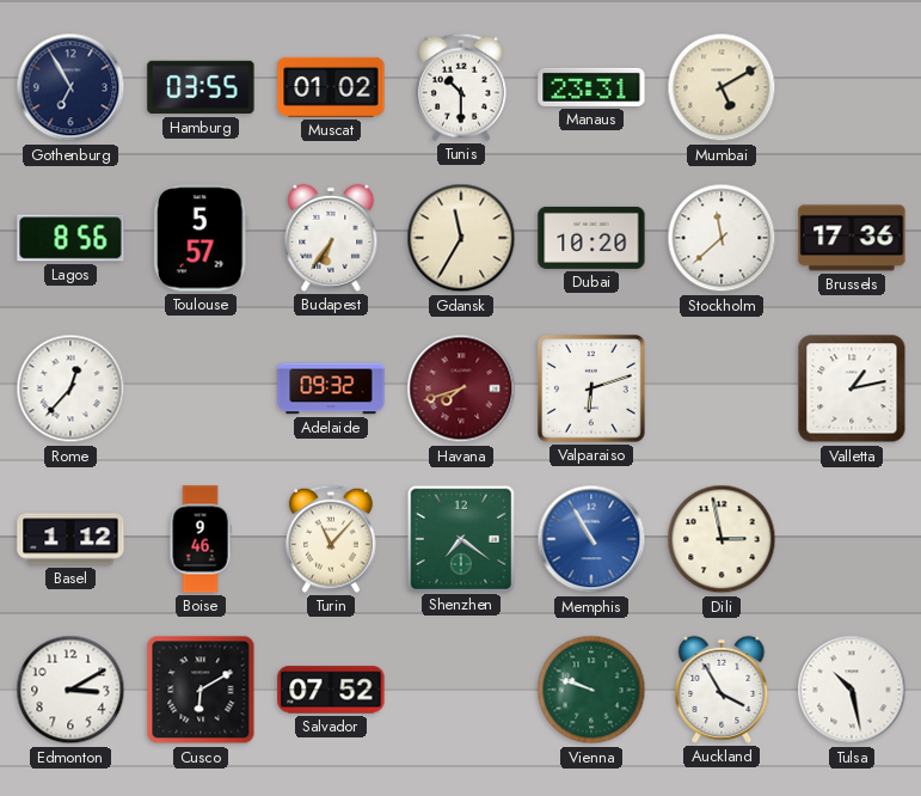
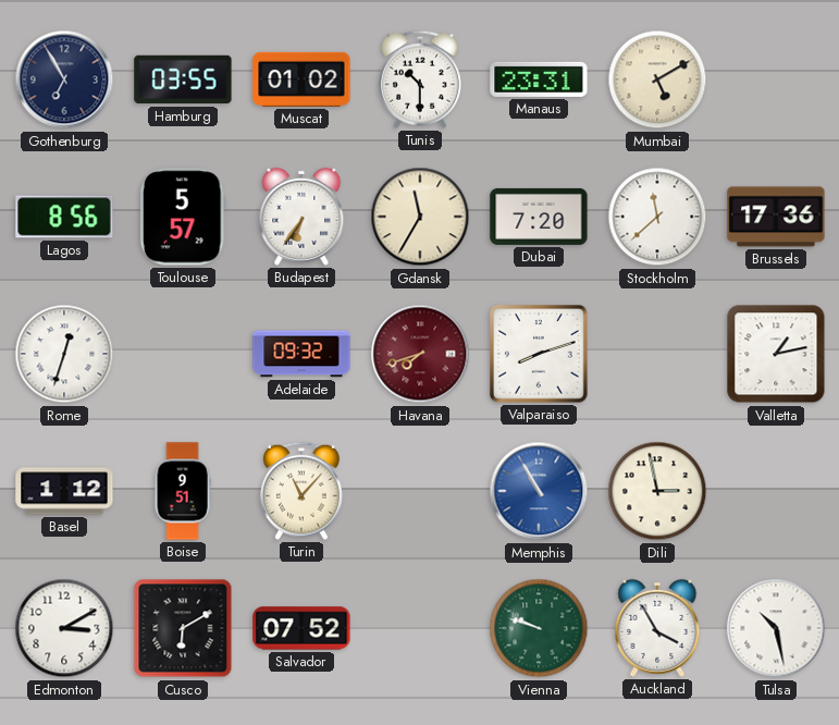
Dubai: 10:20 -> 7:20
Rome: 12:37 -> 12:33
Valparaiso: 6:12 -> 8:12
Boise: 9:46 -> 9:51
Shenzhen: 7:21 -> none
